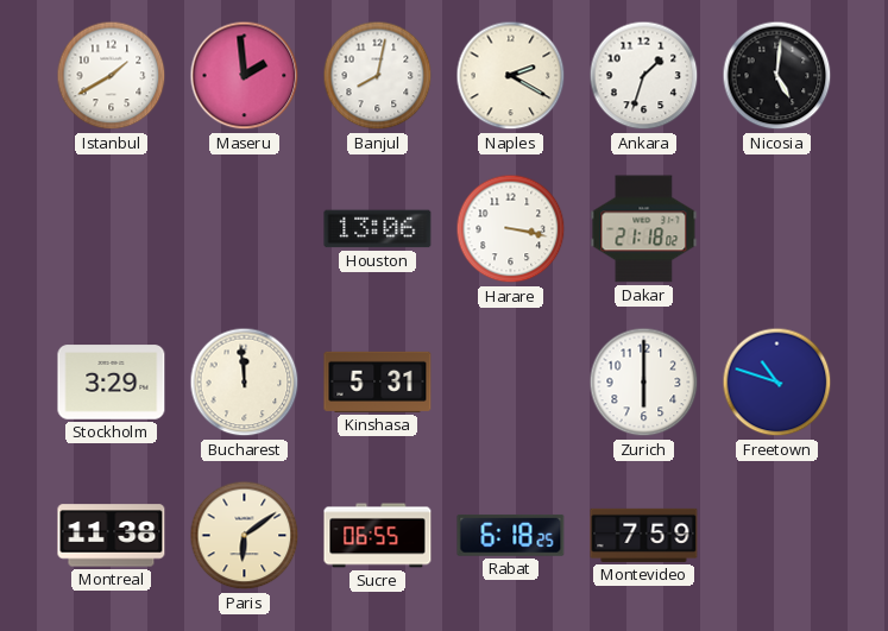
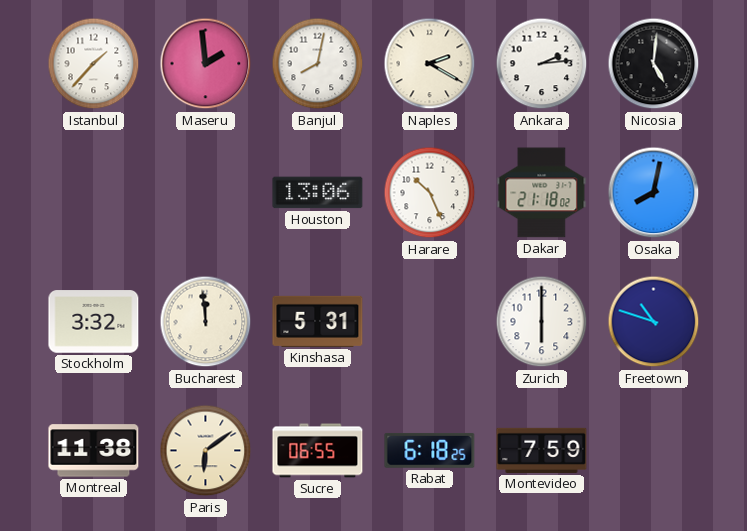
Istanbul: 1:40 -> 1:37
Ankara: 1:33 -> 2:14
Harare: 3:17 -> 10:26
Osaka: none -> 8:02
Stockholm: 3:29 -> 3:32
